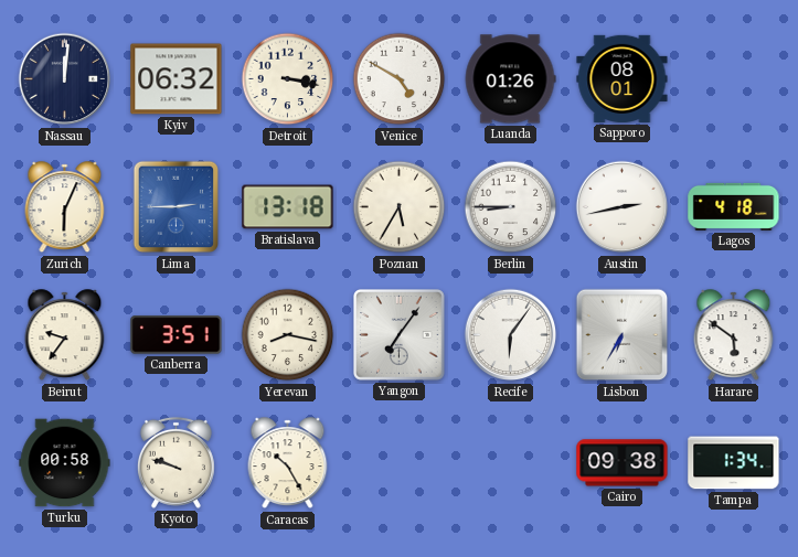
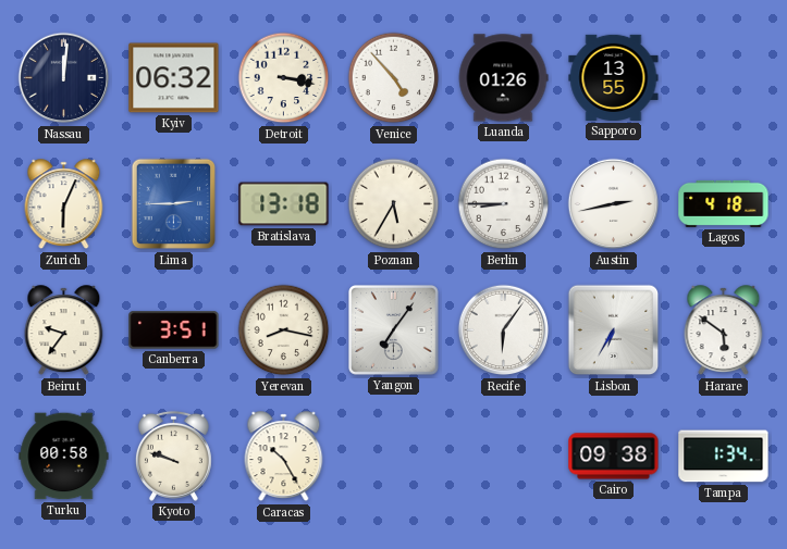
Venice: 4:50 -> 4:53
Sapporo: 08:01 -> 13:55
